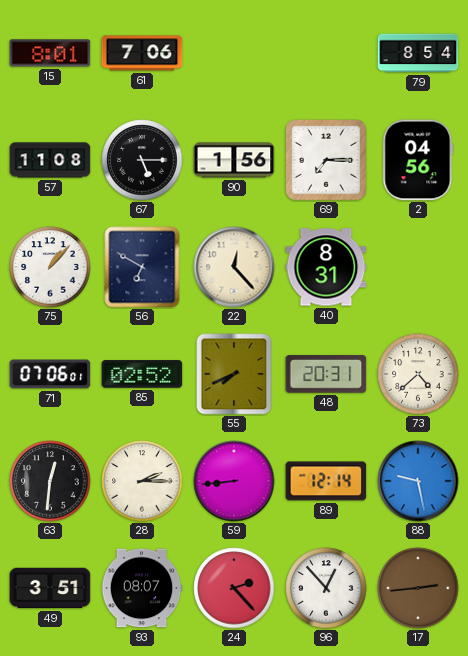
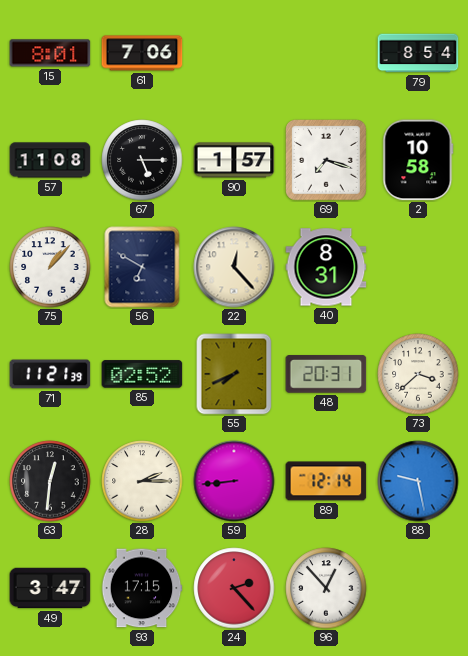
90: 1:56 -> 1:57
69: 7:15 -> 7:18
2: 04:56 -> 10:58
71: 07:06 -> 11:21
73: 4:38 -> 3:38
49: 3:51 -> 3:47
93: 08:07 -> 17:15
17: 2:44 -> none
